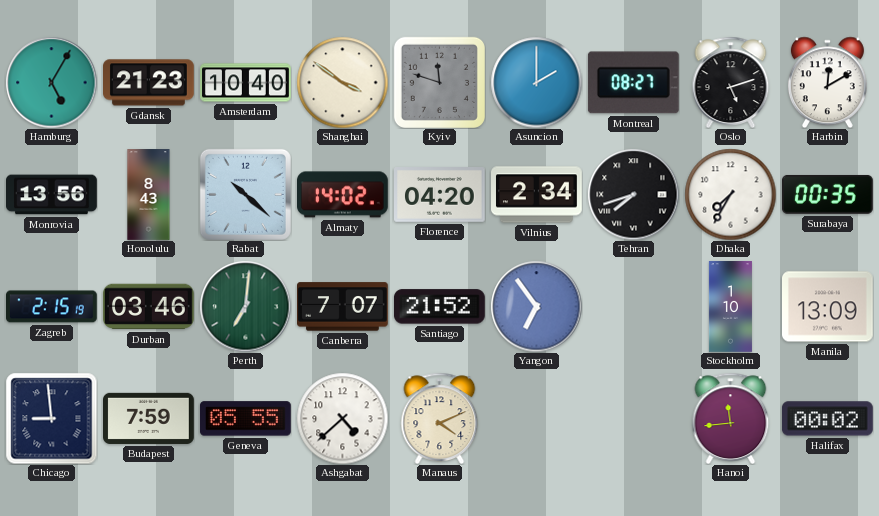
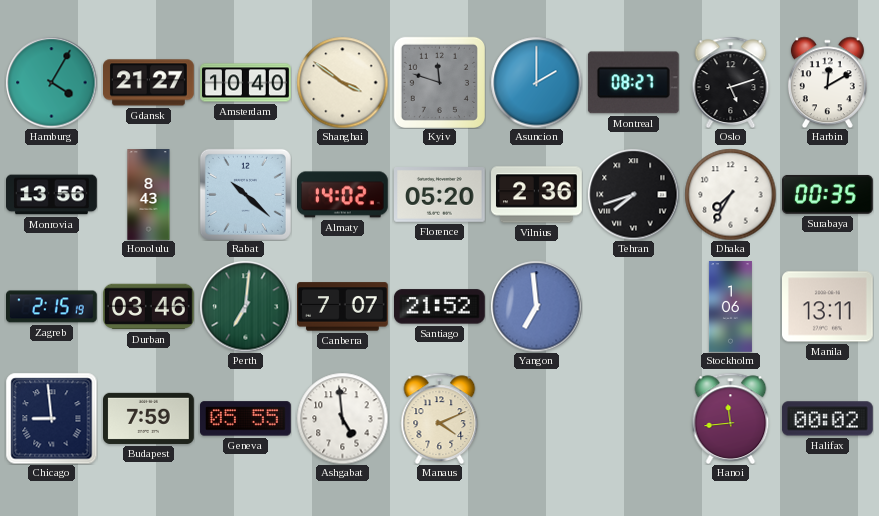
Hamburg: 5:05 -> 4:05
Gdansk: 21:23 -> 21:27
Florence: 04:20 -> 05:20
Vilnius: 2:34 -> 2:36
Yangon: 6:54 -> 6:59
Stockholm: 1:10 -> 1:06
Manila: 13:09 -> 13:11
Ashgabat: 4:38 -> 4:59
